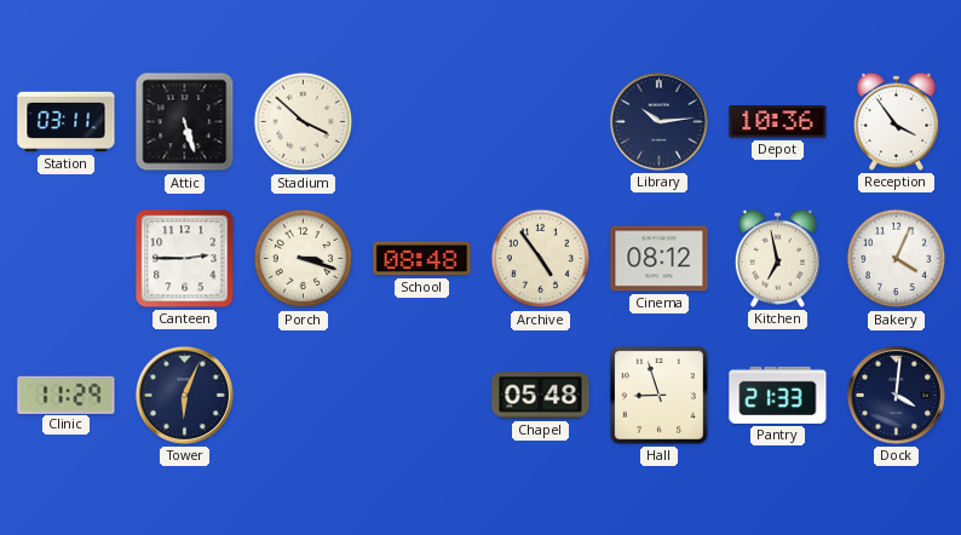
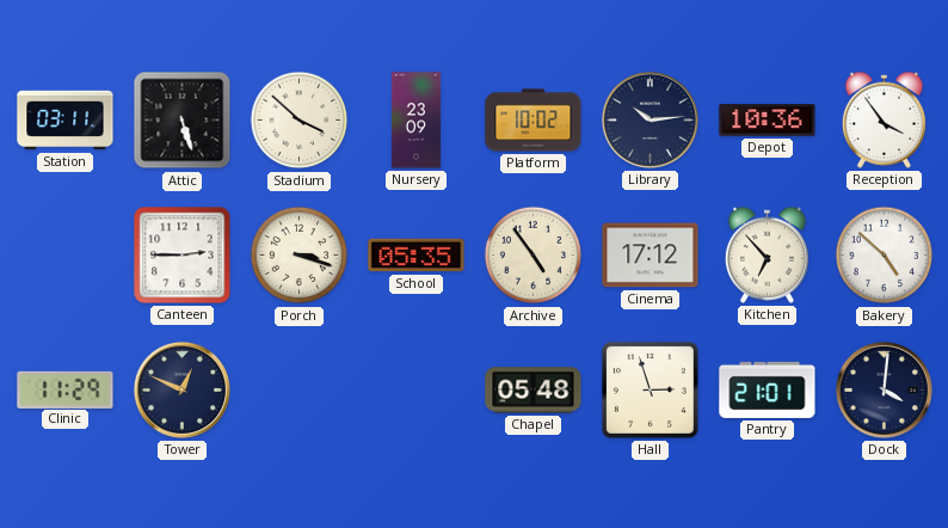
Nursery: none -> 23:09
Platform: none -> 10:02
School: 08:48 -> 05:35
Cinema: 08:12 -> 17:12
Kitchen: 6:58 -> 6:53
Bakery: 4:04 -> 4:52
Tower: 6:04 -> 12:49
Hall: 8:57 -> 2:57
Pantry: 21:33 -> 21:01
